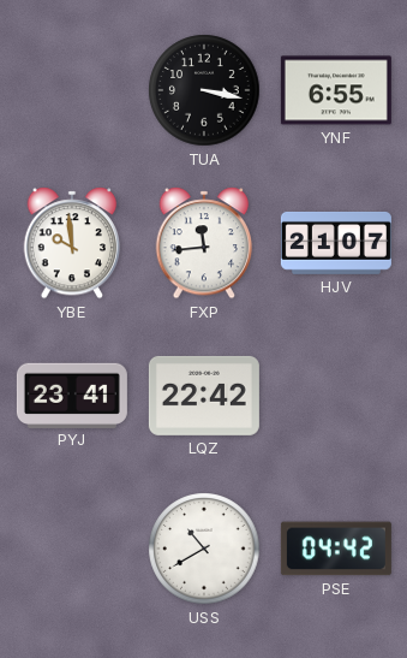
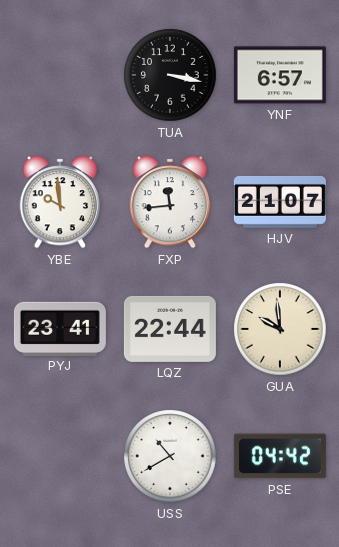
YNF: 6:55 -> 6:57
LQZ: 22:42 -> 22:44
GUA: none -> 9:59
